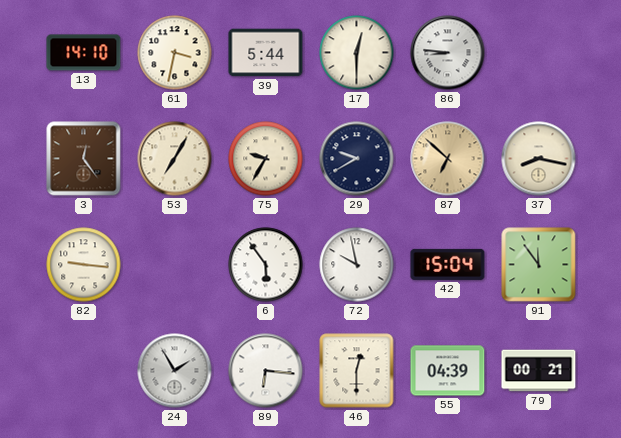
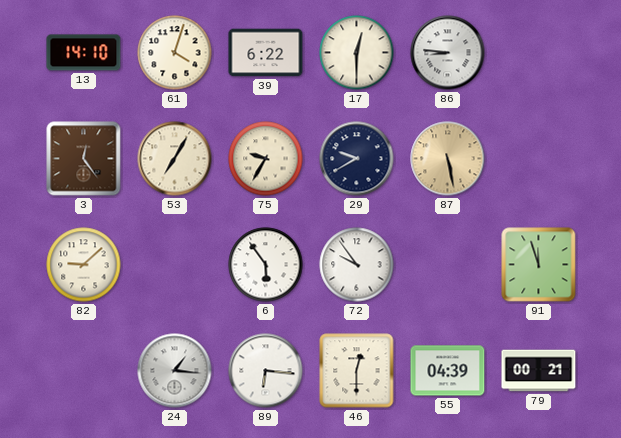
61: 3:32 -> 4:03
39: 5:44 -> 6:22
87: 6:52 -> 5:28
37: 8:17 -> none
82: 9:16 -> 9:08
72: 9:58 -> 9:54
42: 15:04 -> none
91: 11:54 -> 11:57
24: 1:55 -> 1:16
